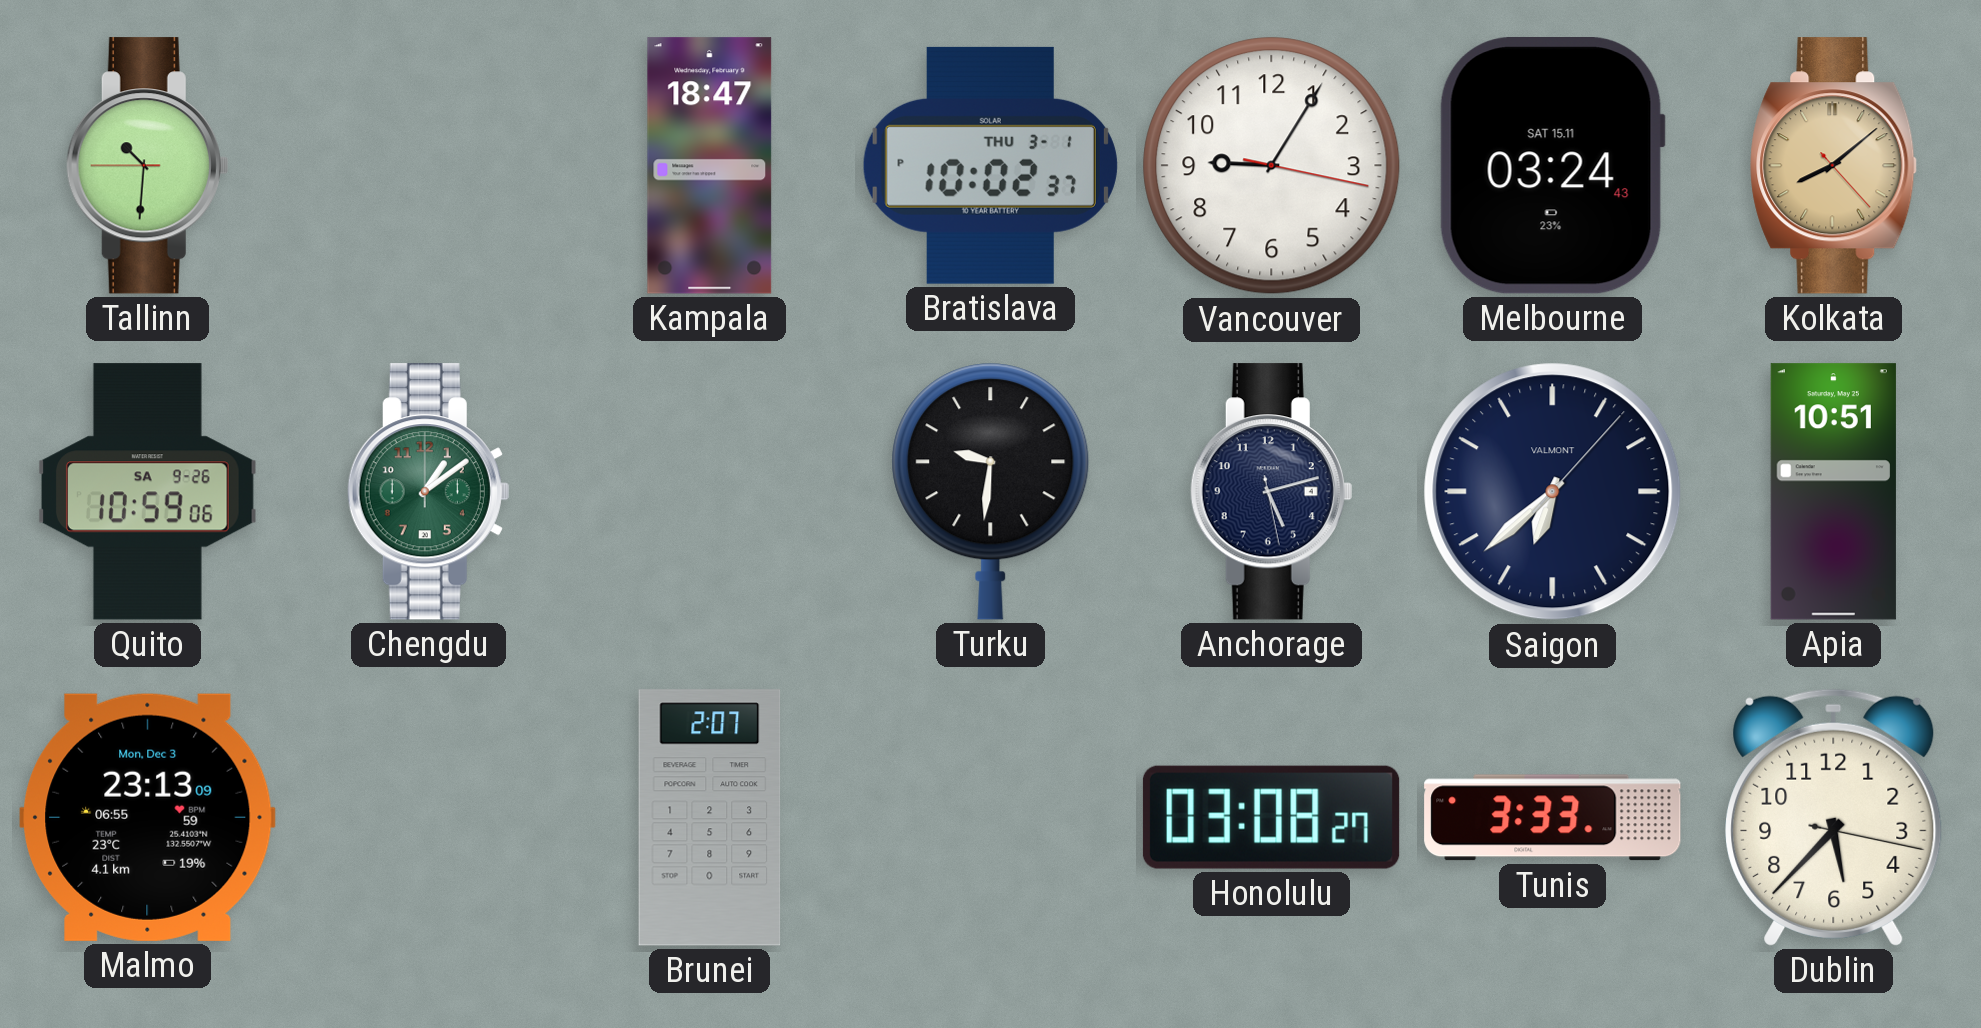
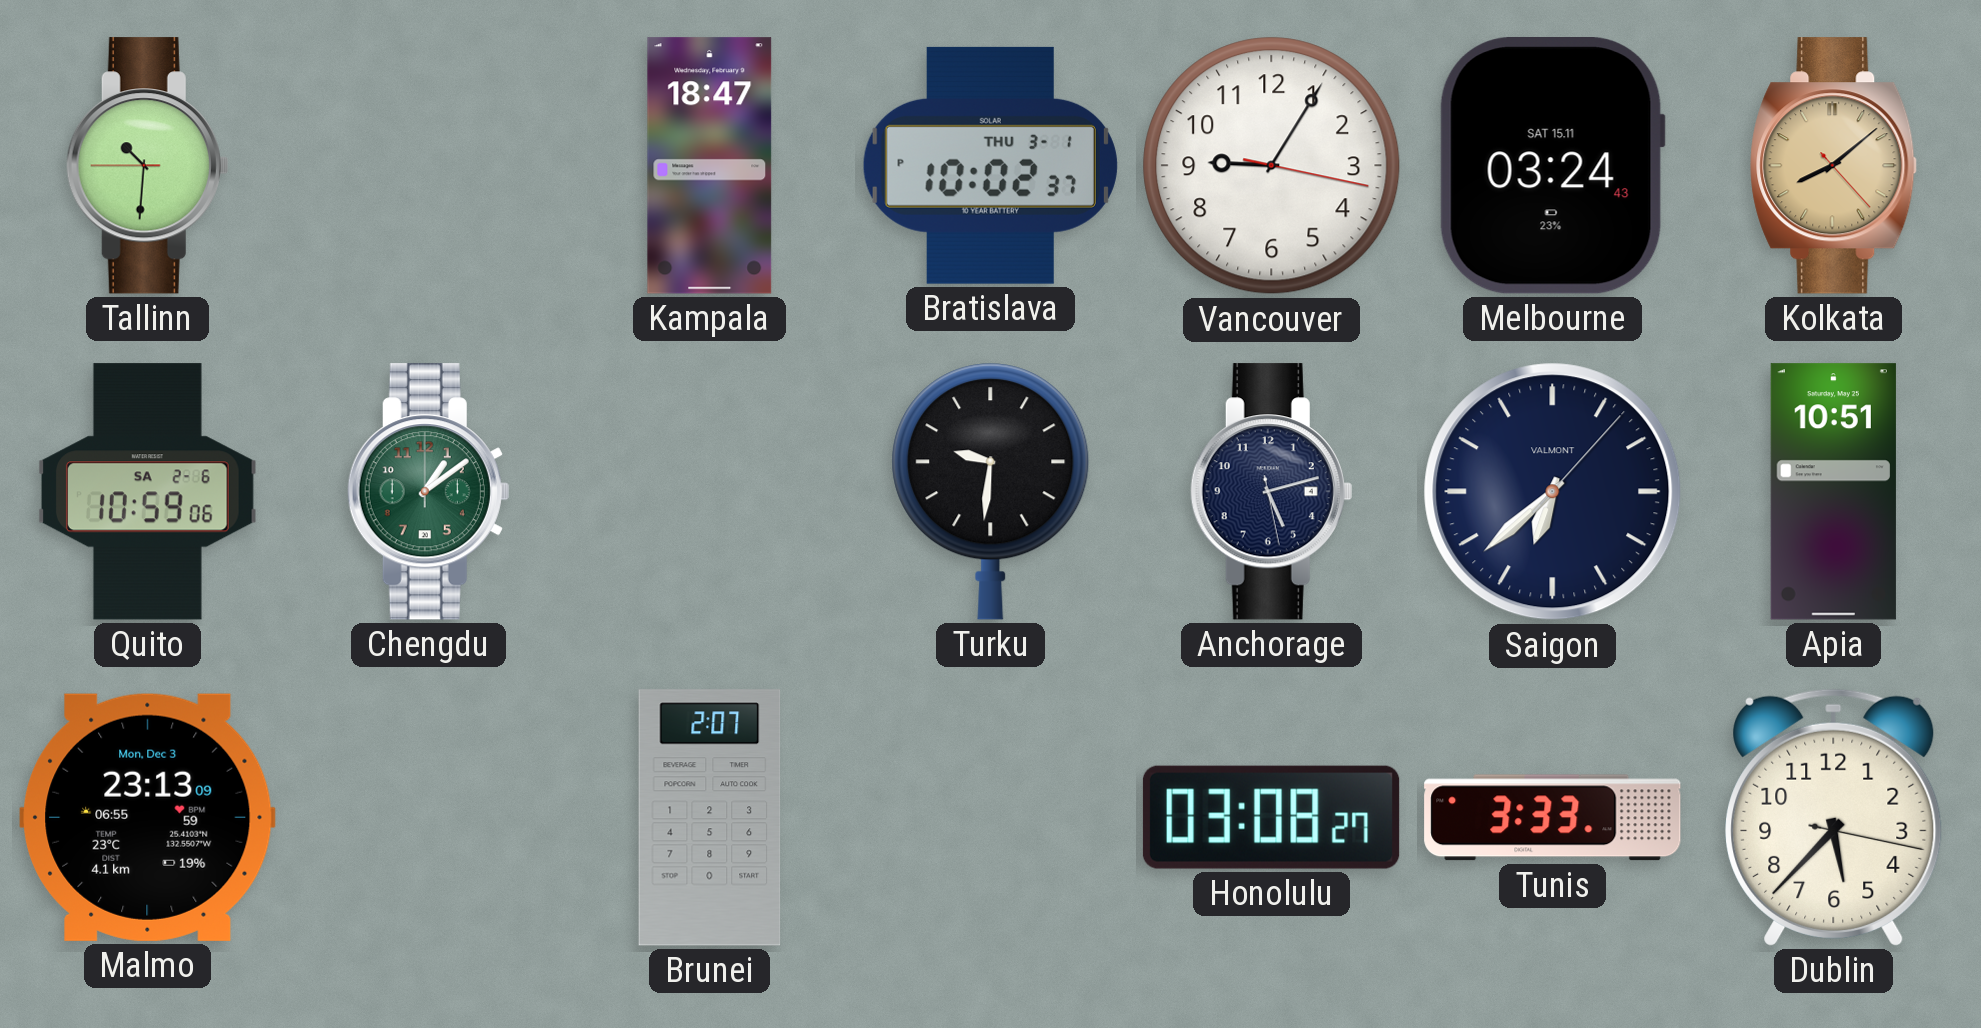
Quito date: SA 9-26 -> SA 2-6
